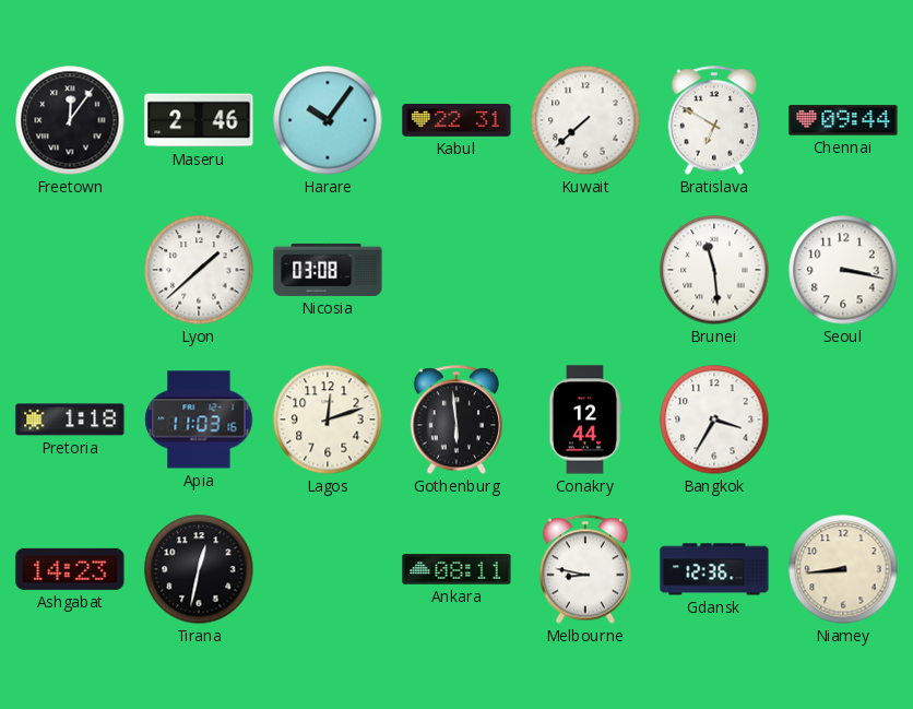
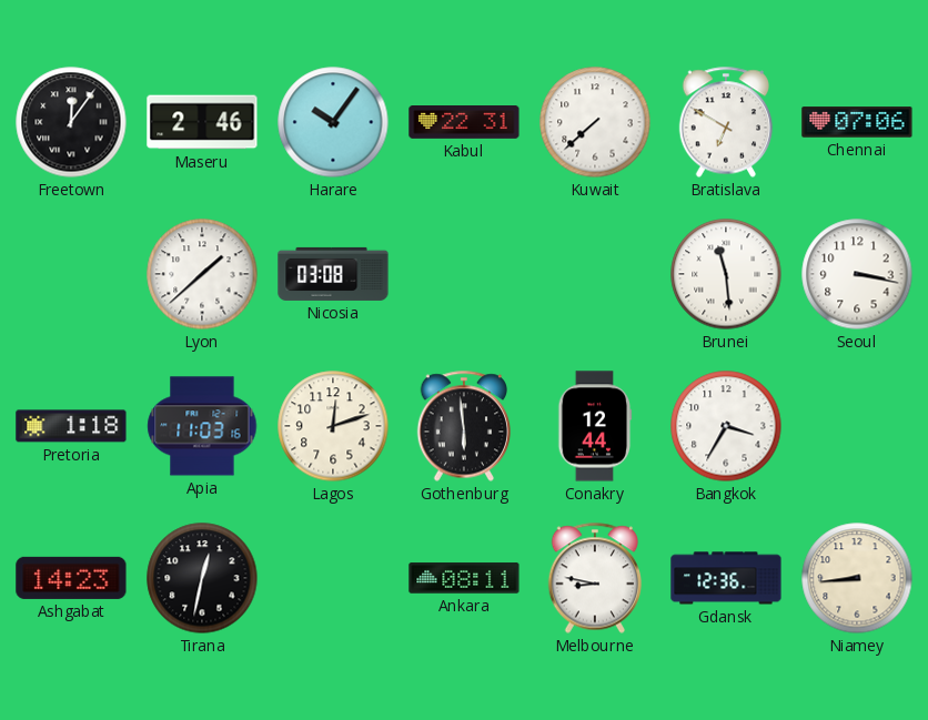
Chennai: 09:44 -> 07:06
